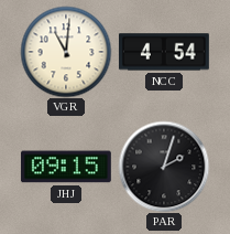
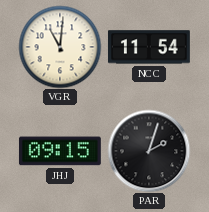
NCC: 4:54 -> 11:54
